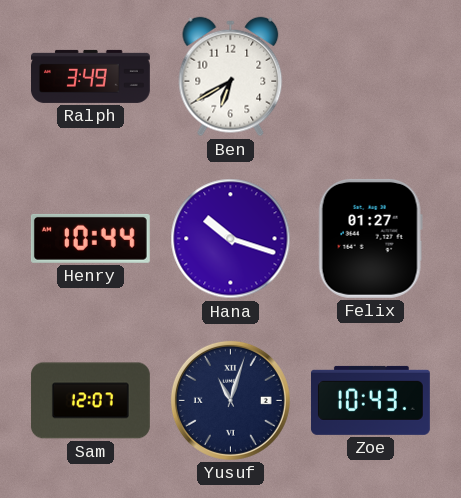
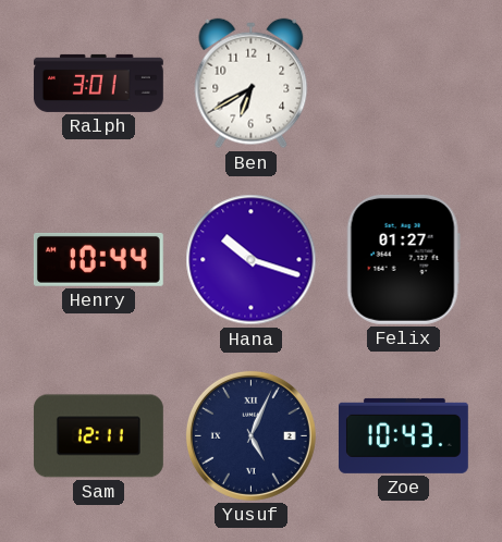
Ralph: 3:49 -> 3:01
Sam: 12:07 -> 12:11
Yusuf: 11:03 -> 5:04
